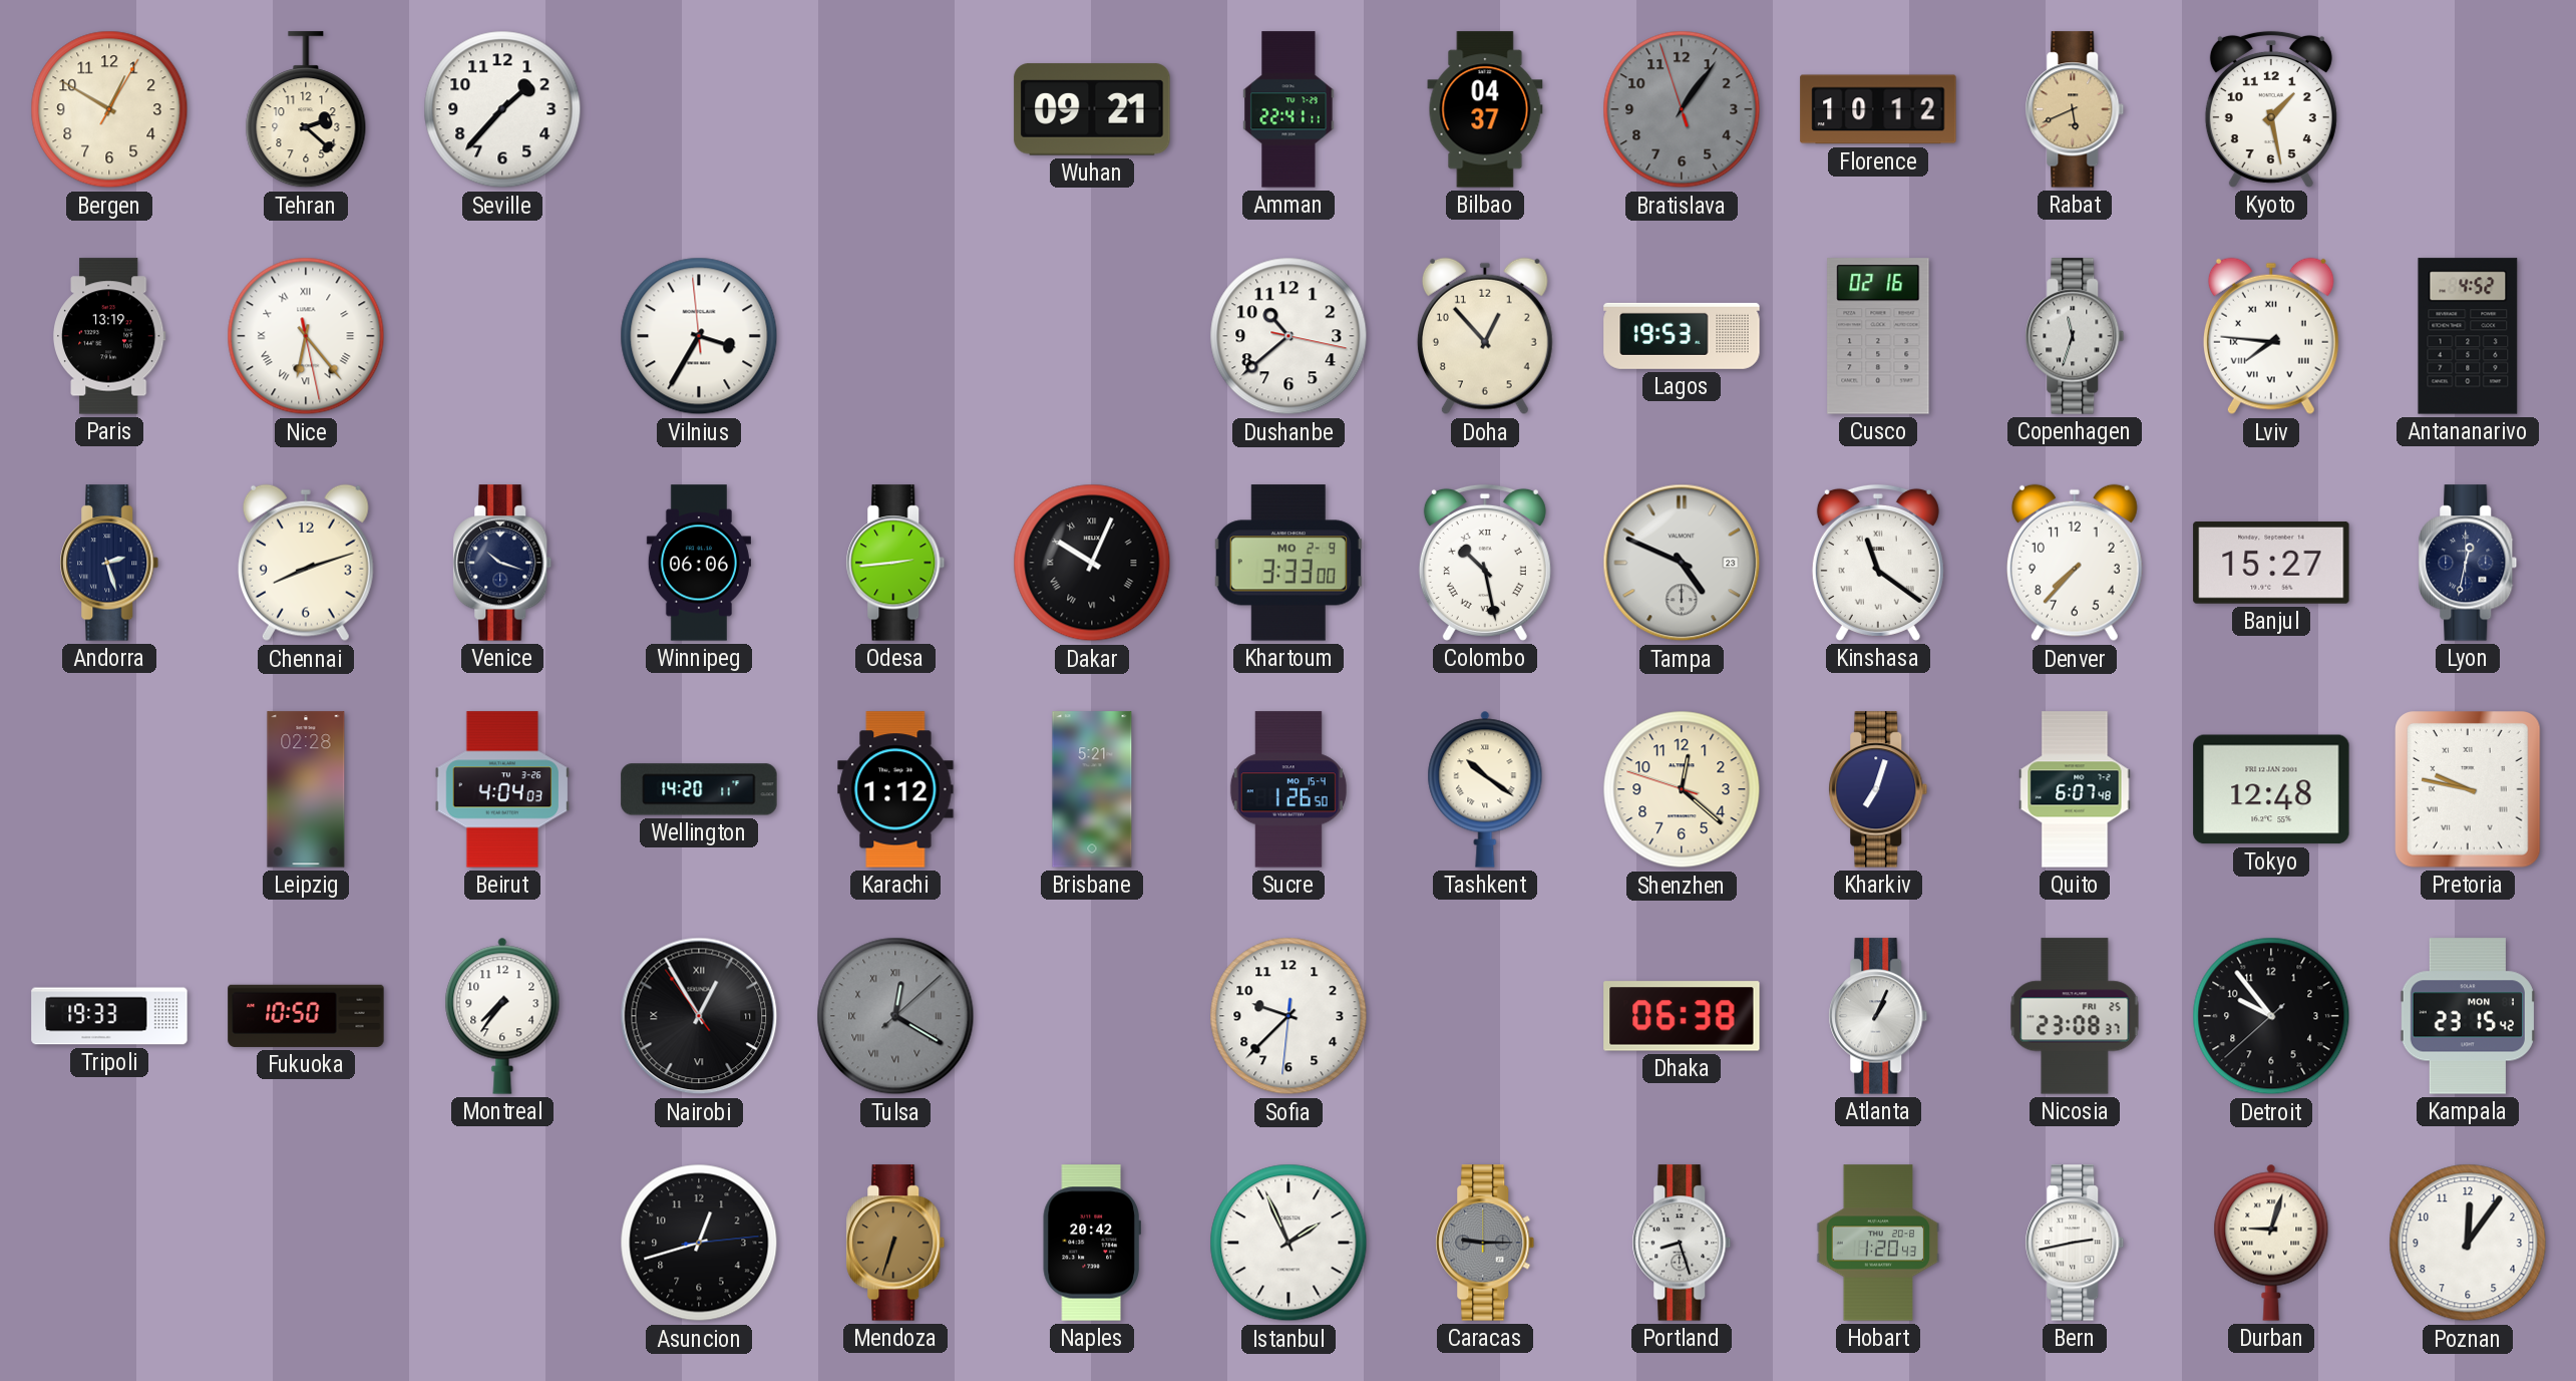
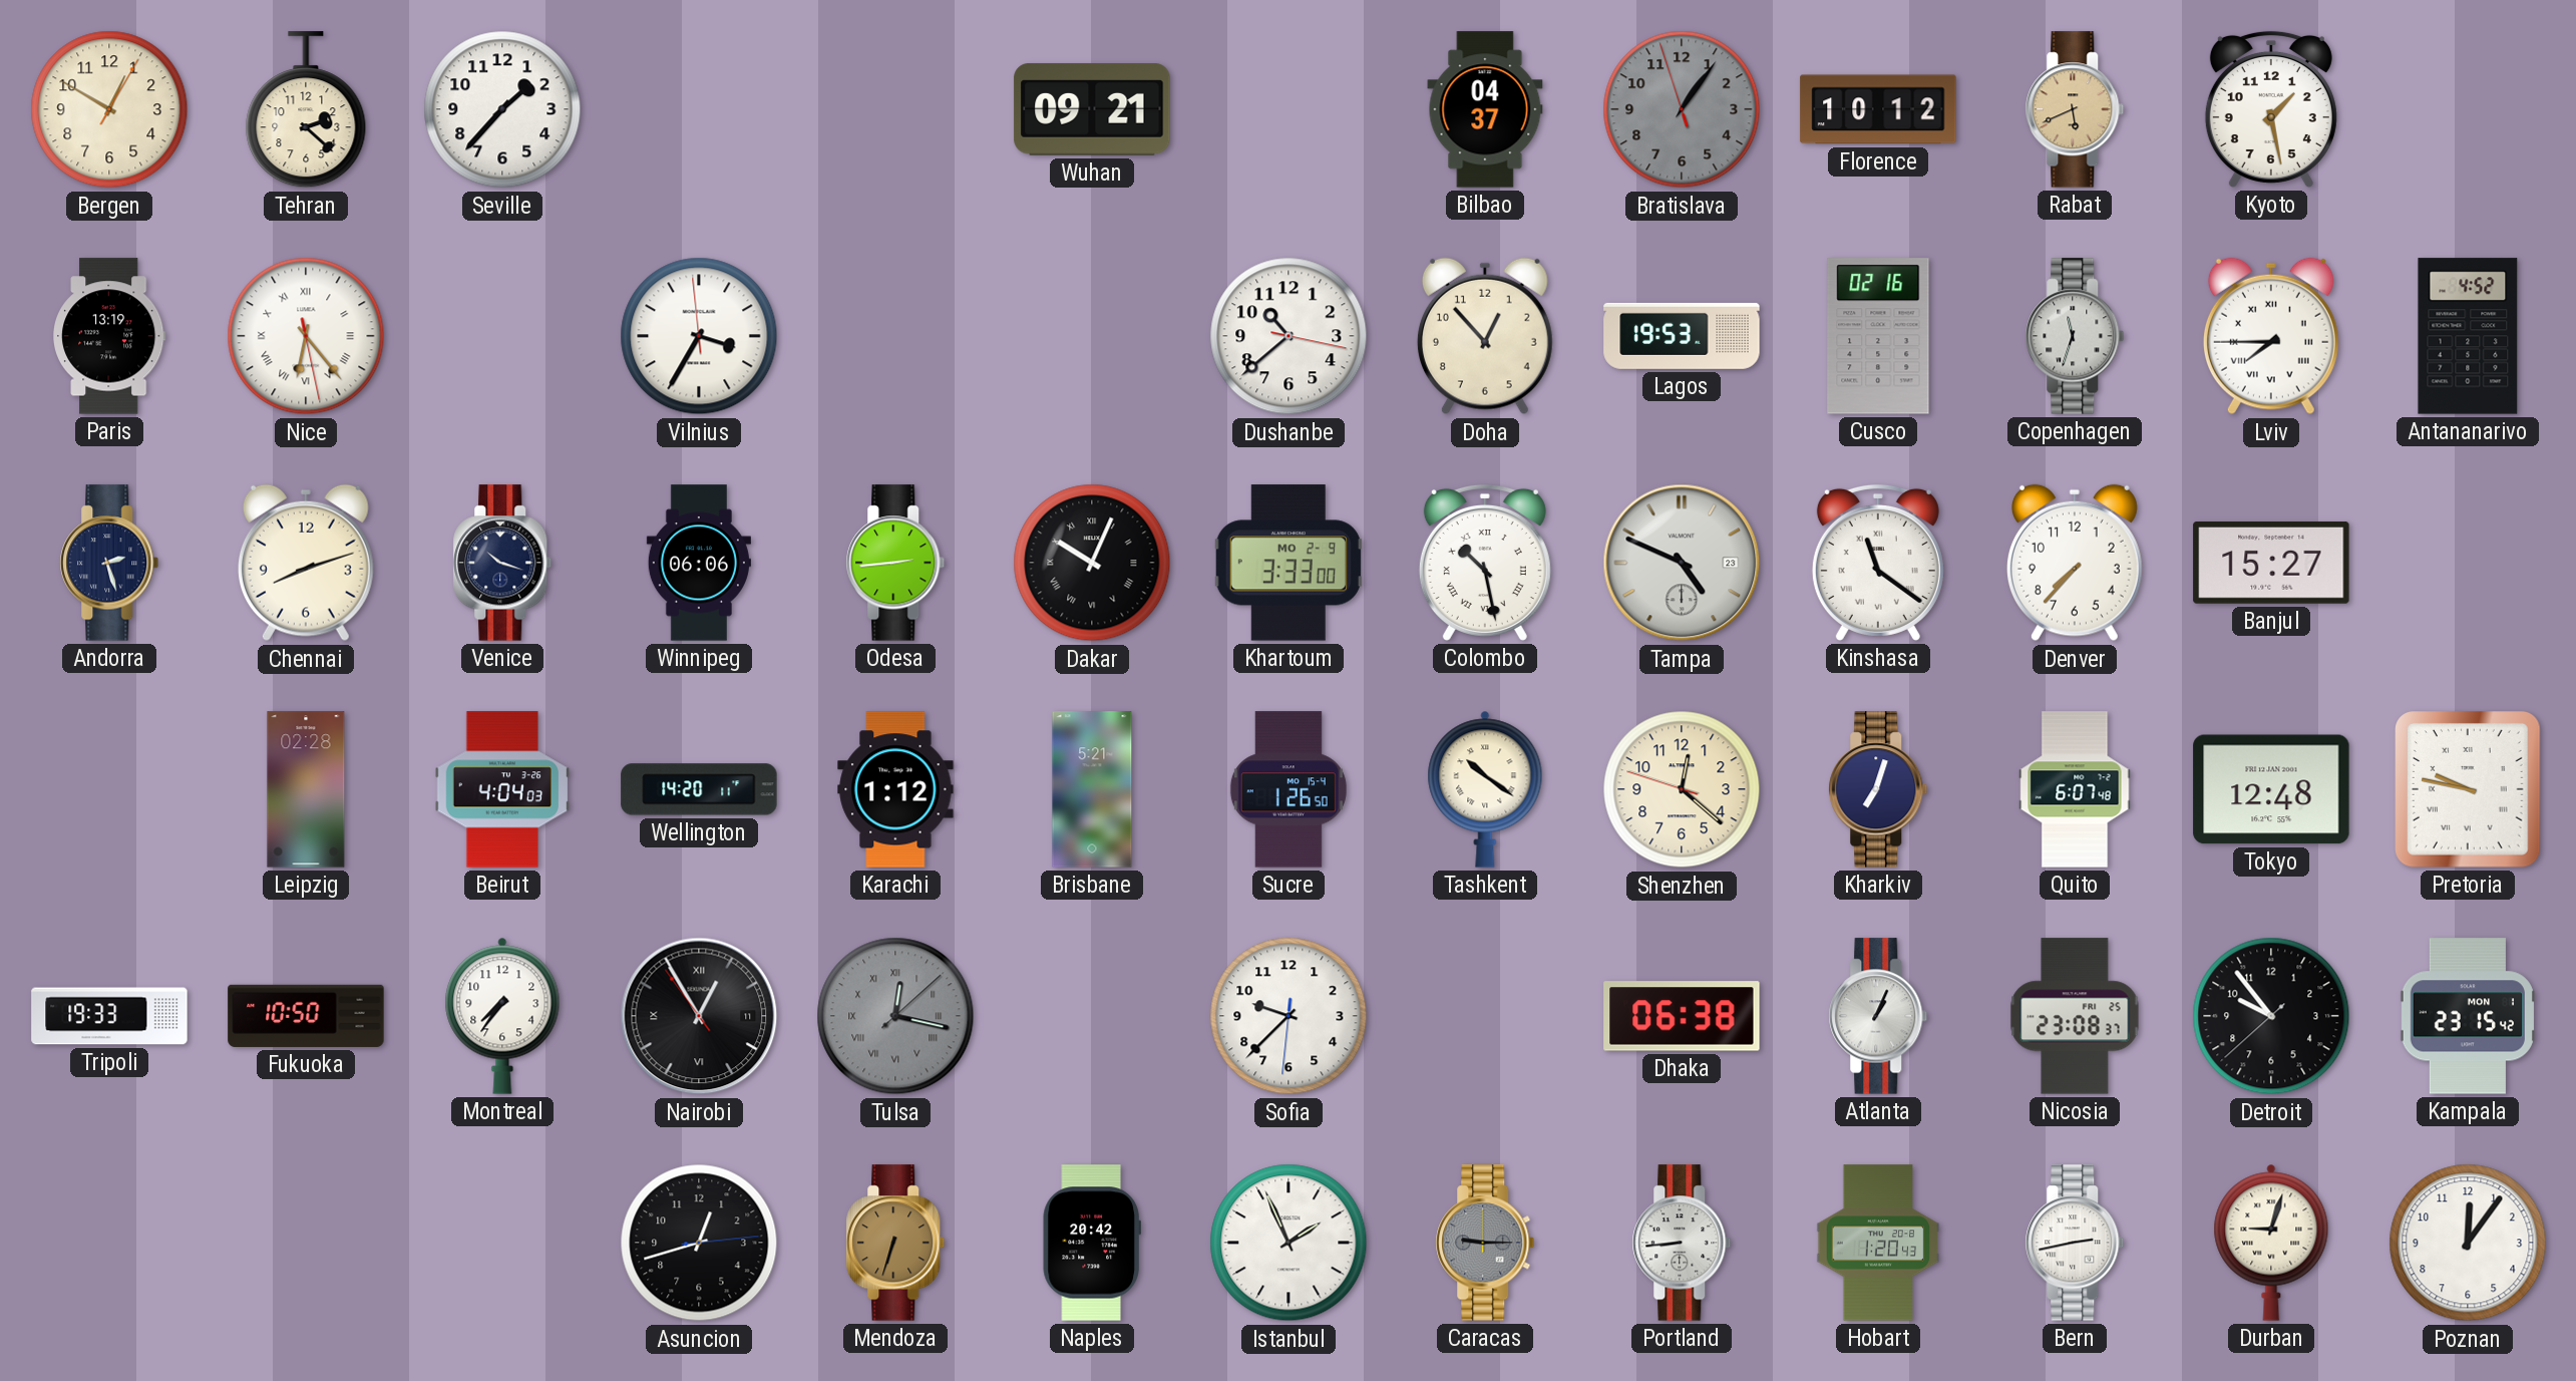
Amman: 22:41 -> none
Lviv: 7:46 -> 7:45
Lyon: 12:32 -> none
Tulsa: 12:20 -> 12:17
Portland: 8:27 -> 8:44
